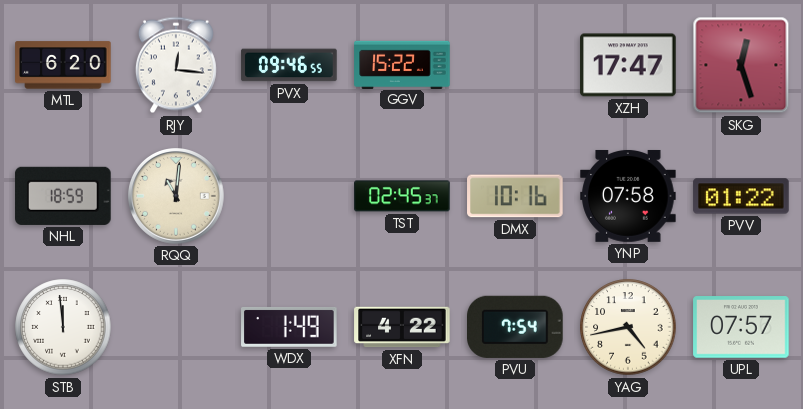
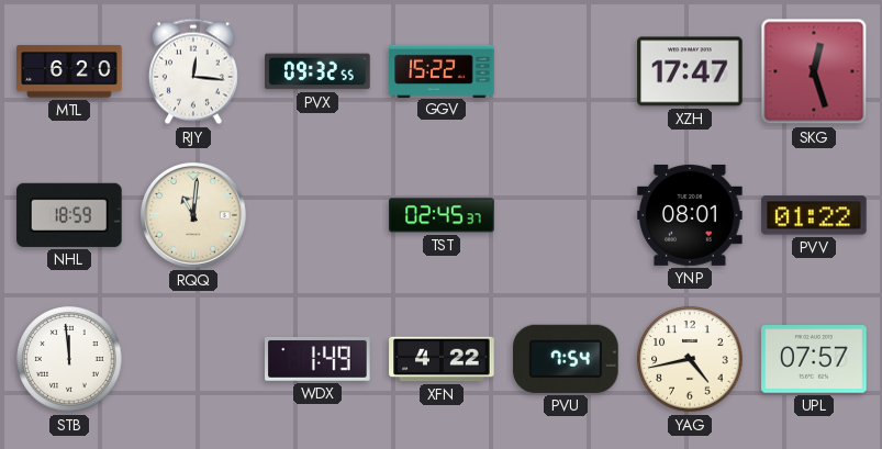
PVX: 09:46 -> 09:32
DMX: 10:16 -> none
YNP: 07:58 -> 08:01
